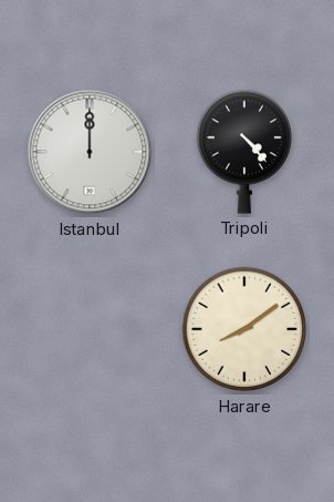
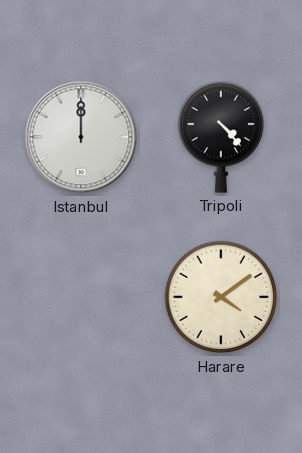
Harare: 8:09 -> 4:09
